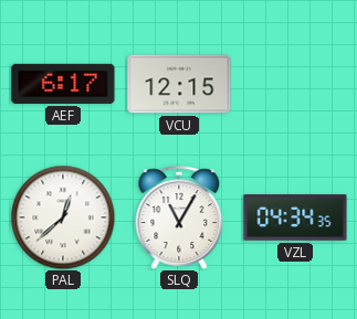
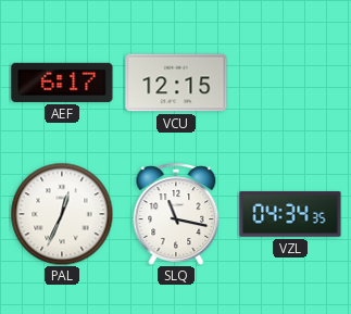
PAL: 12:38 -> 12:34
SLQ: 11:05 -> 11:17
